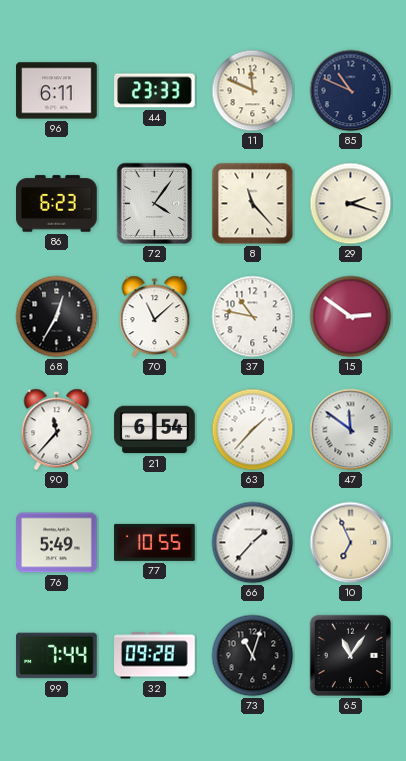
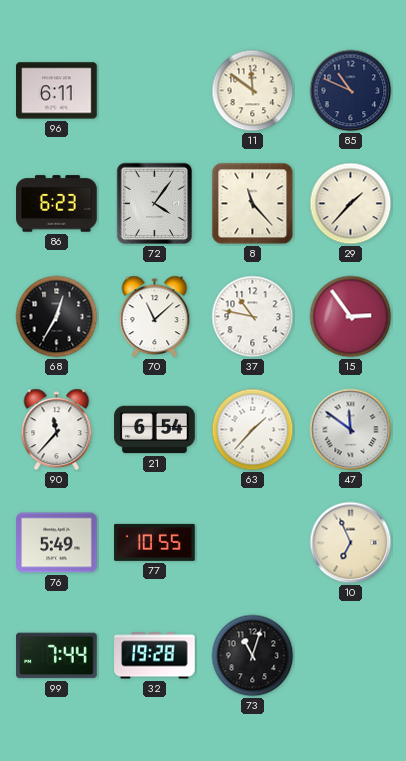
44: 23:33 -> none
11: 11:49 -> 11:51
29: 2:18 -> 1:37
15: 2:51 -> 2:54
66: 1:37 -> none
32: 09:28 -> 19:28
65: 11:06 -> none
